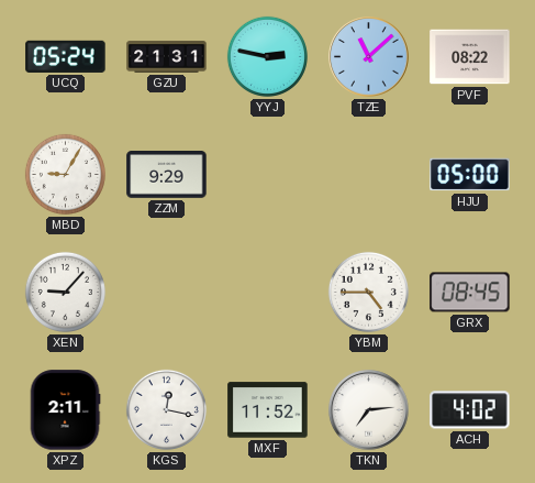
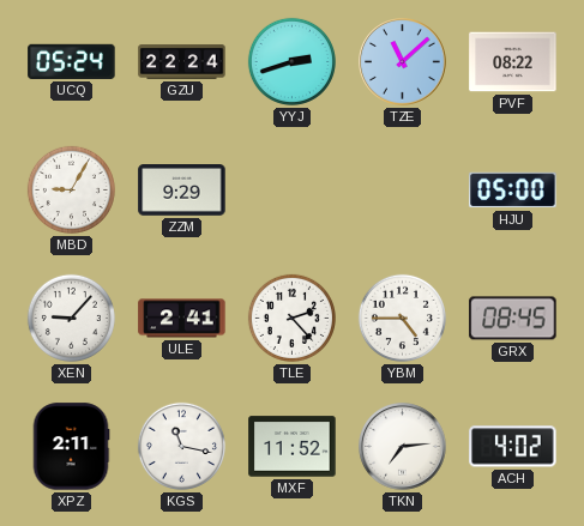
GZU: 21:31 -> 22:24
YYJ: 2:47 -> 2:42
ULE: none -> 2:41
TLE: none -> 2:23
KGS: 12:17 -> 11:17
